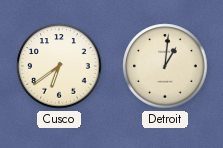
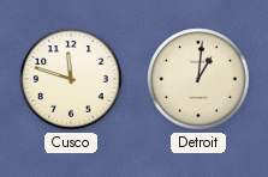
Cusco: 6:39 -> 11:48
